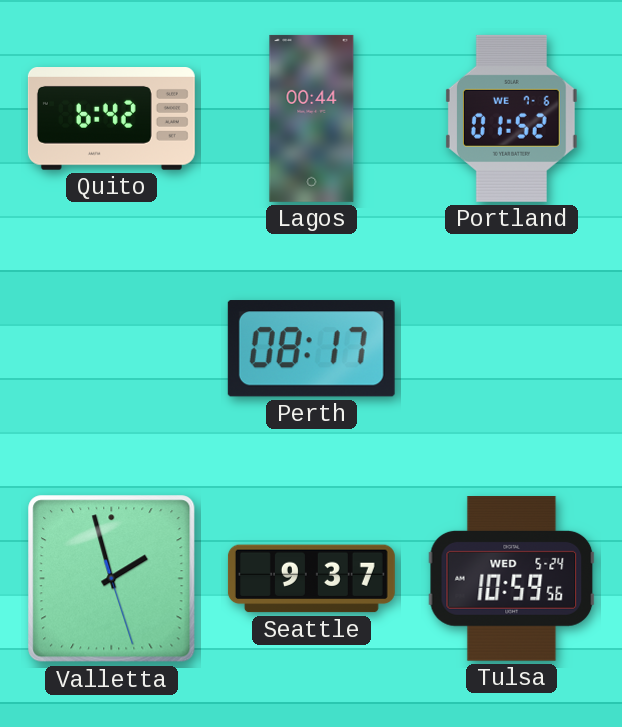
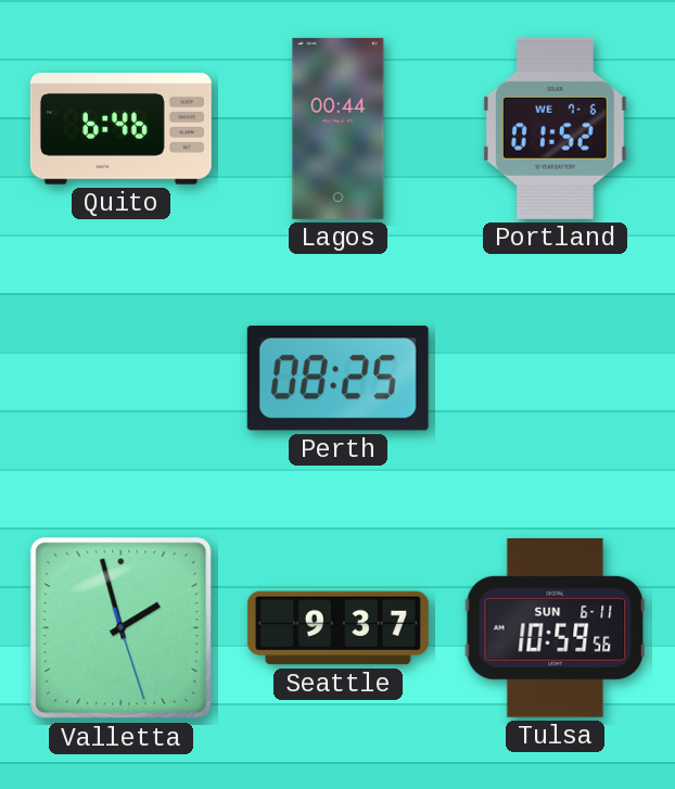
Quito: 6:42 -> 6:46
Perth: 08:17 -> 08:25
Tulsa date: WED 5-24 -> SUN 6-11
